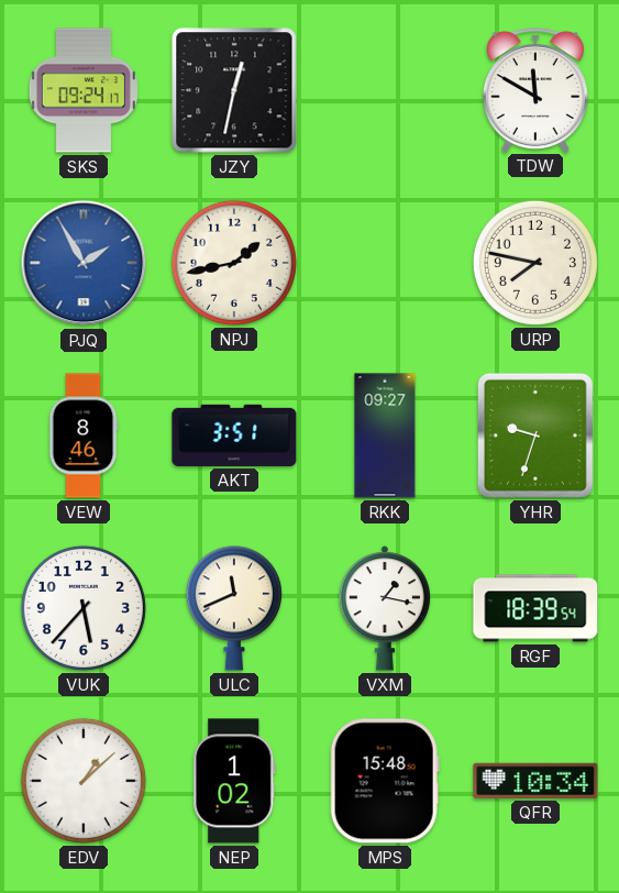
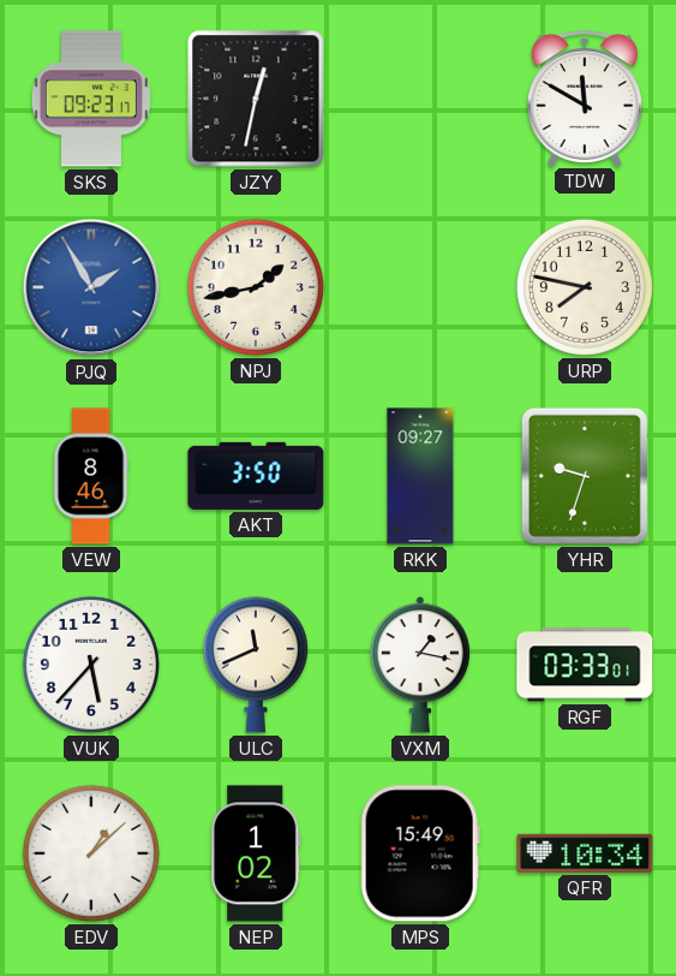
SKS: 09:24 -> 09:23
AKT: 3:51 -> 3:50
RGF: 18:39 -> 03:33
MPS: 15:48 -> 15:49
